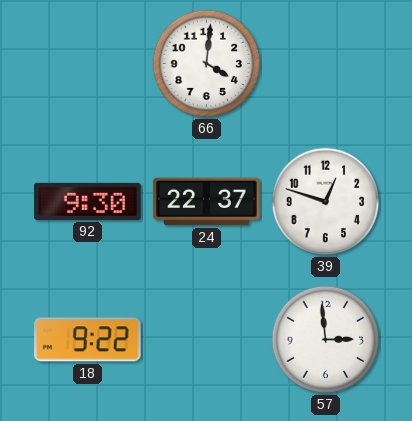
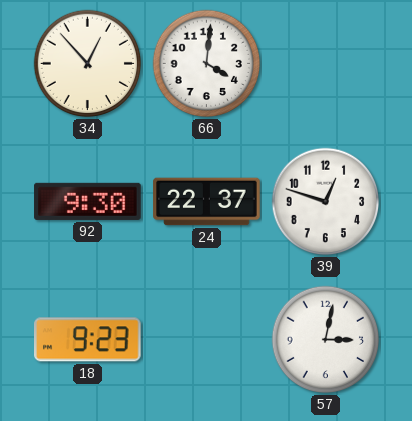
34: none -> 12:53
18: 9:22 -> 9:23
57: 2:59 -> 3:02
